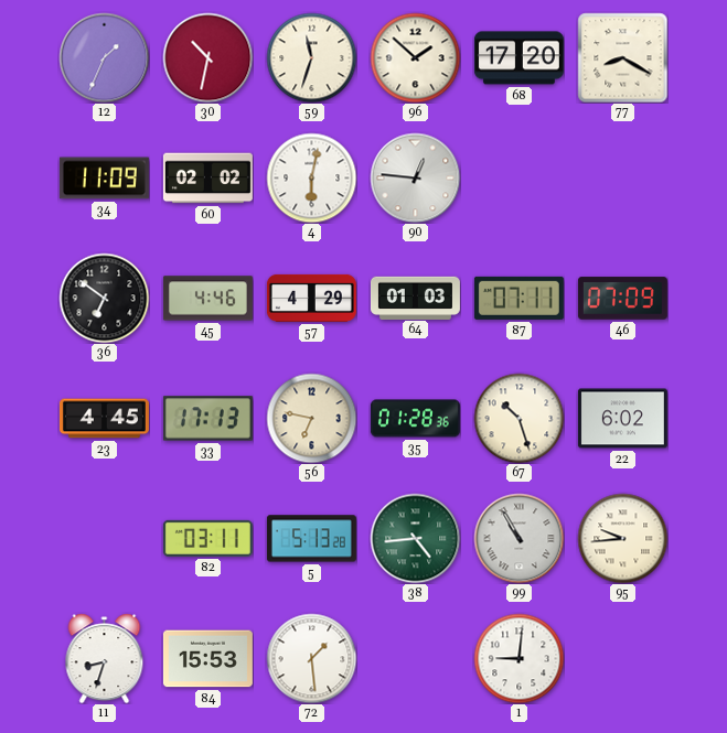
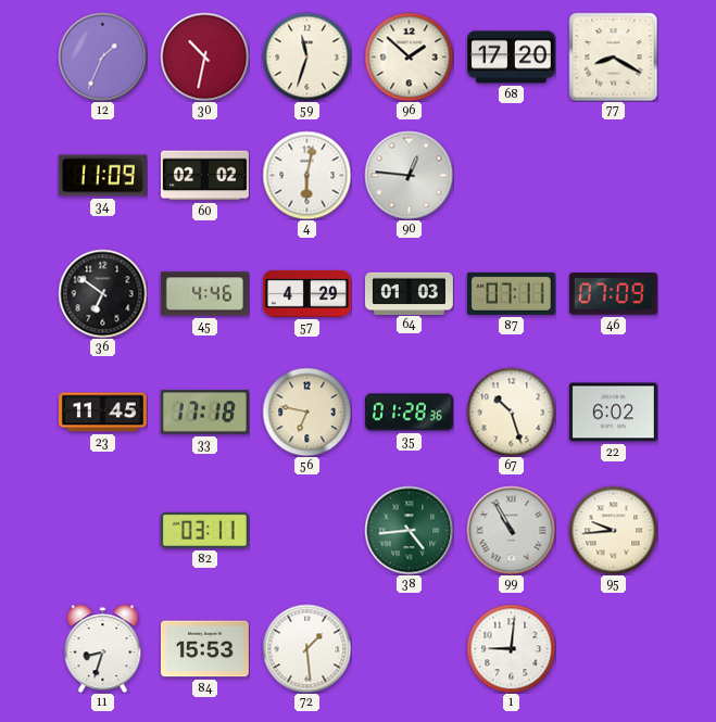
23: 4:45 -> 11:45
33: 17:13 -> 17:18
5: 5:13 -> none
